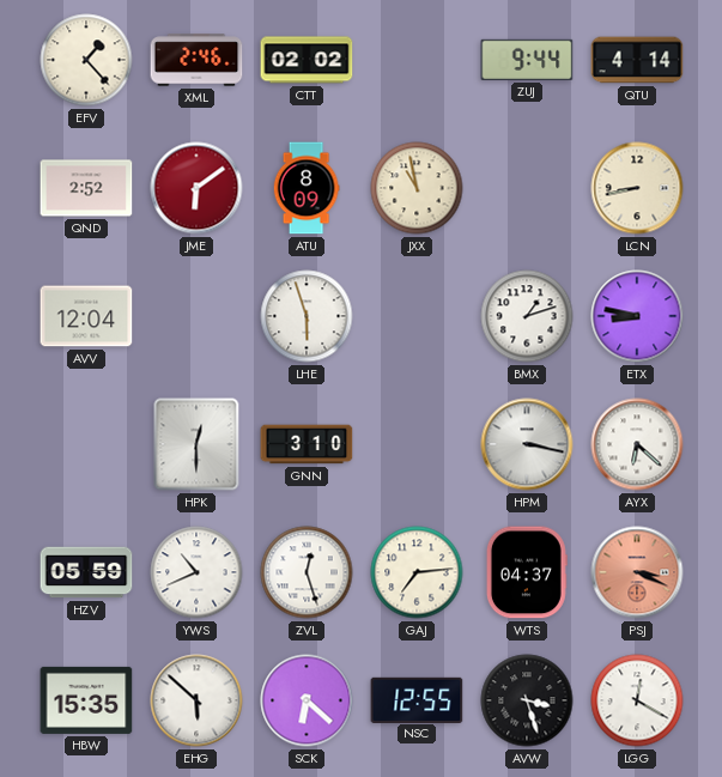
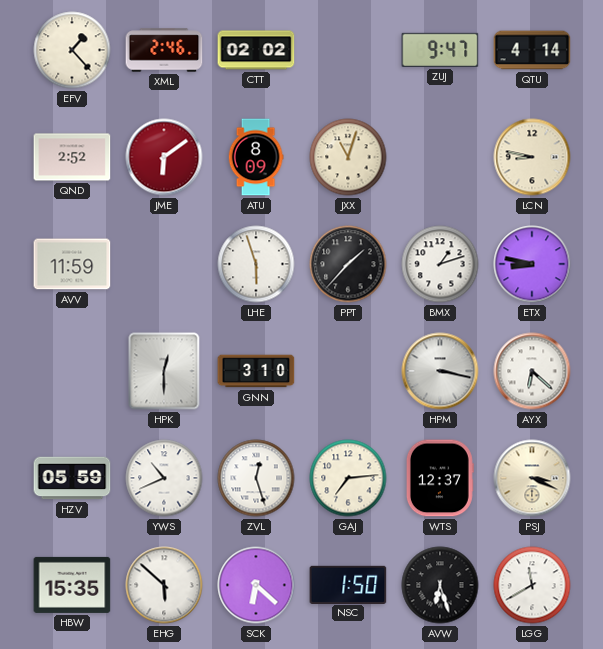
ZUJ: 9:44 -> 9:47
JXX: 10:58 -> 11:03
LCN: 8:43 -> 8:47
AVV: 12:04 -> 11:59
PPT: none -> 1:37
WTS: 04:37 -> 12:37
PSJ dial: salmon -> cream
NSC: 12:55 -> 1:50
AVW: 3:27 -> 6:27
LGG: 12:20 -> 11:40
